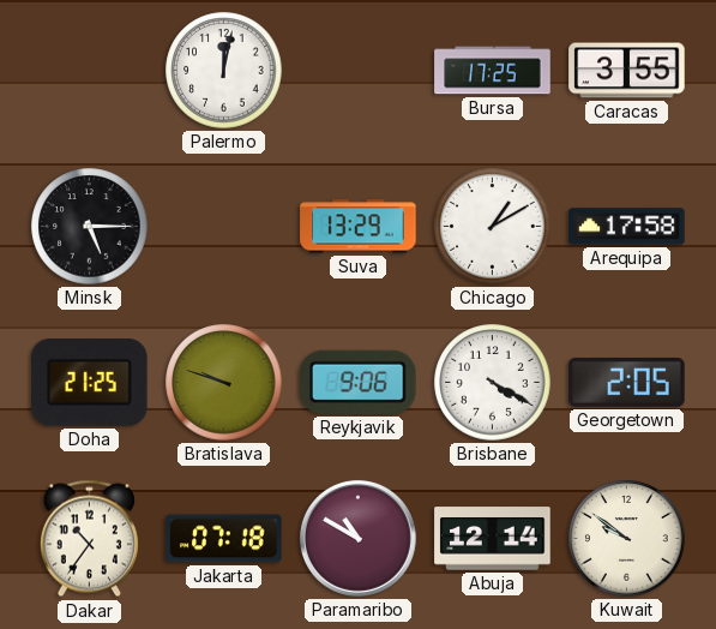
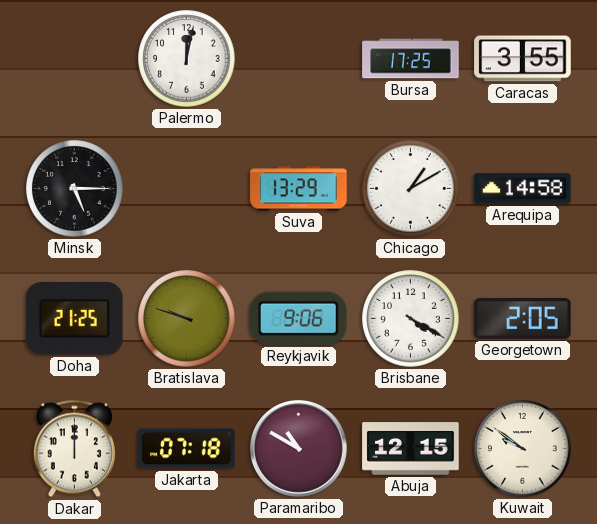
Arequipa: 17:58 -> 14:58
Dakar: 10:36 -> 12:00
Abuja: 12:14 -> 12:15
